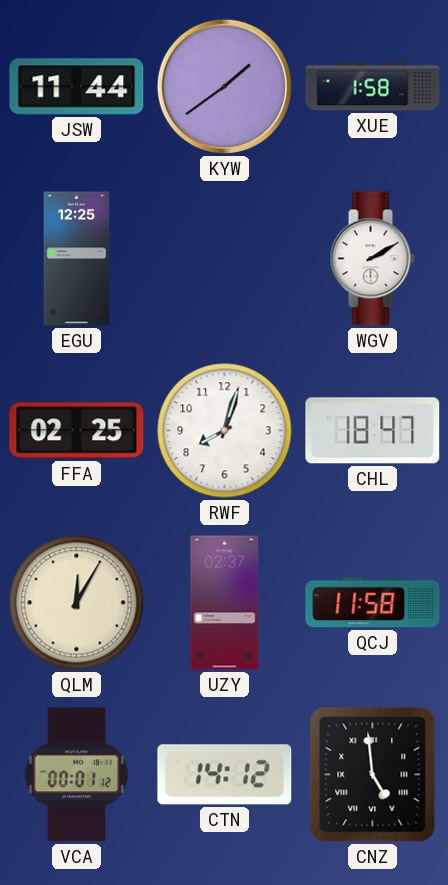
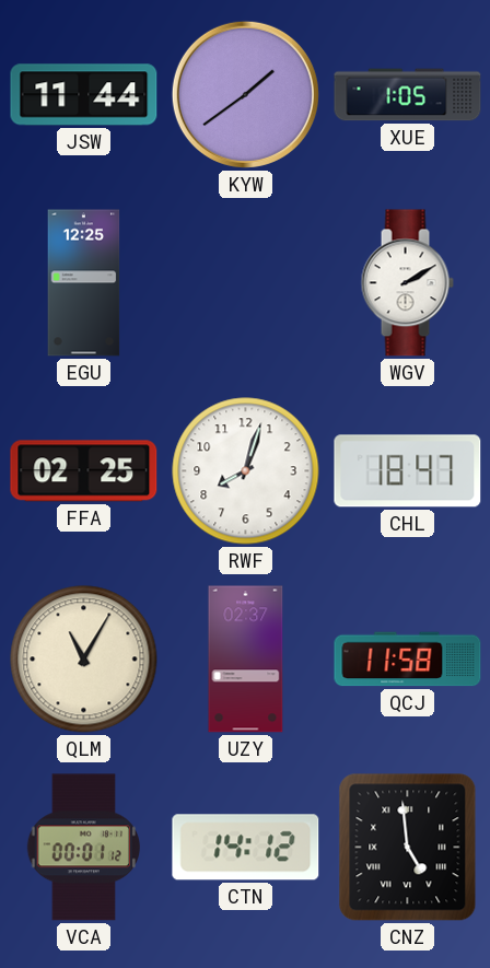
XUE: 1:58 -> 1:05
QLM: 12:05 -> 11:05
